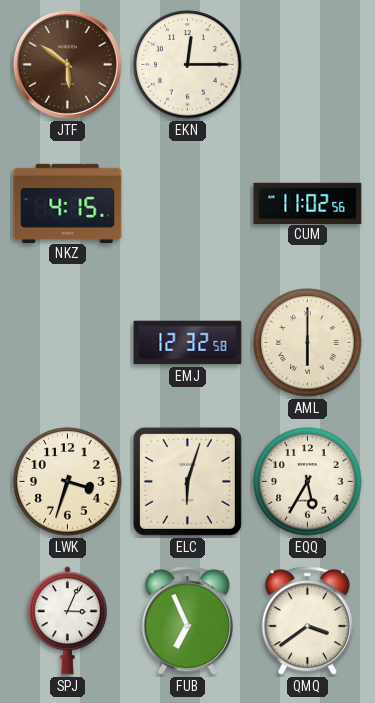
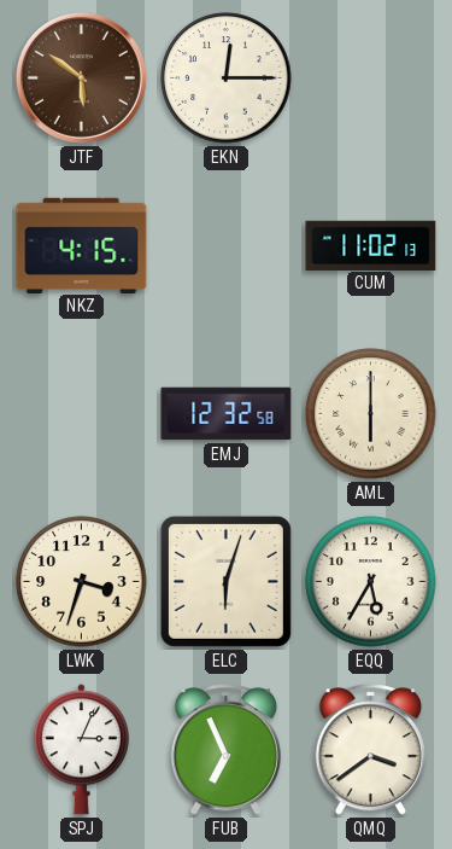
CUM: 11:02:56 -> 11:02:13
